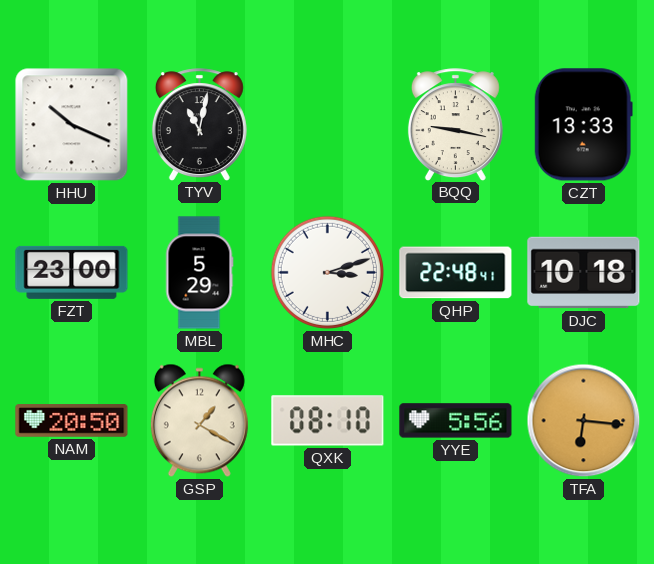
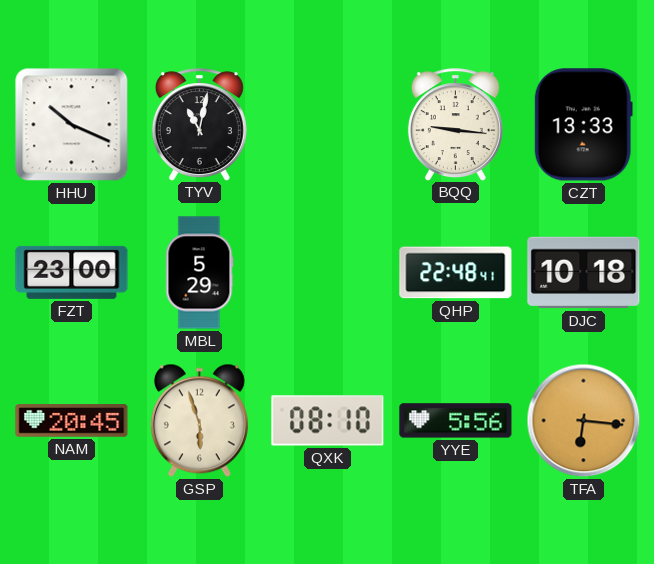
BQQ: 9:17 -> 9:16
MHC: 3:12 -> none
NAM: 20:50 -> 20:45
GSP: 1:20 -> 5:57
